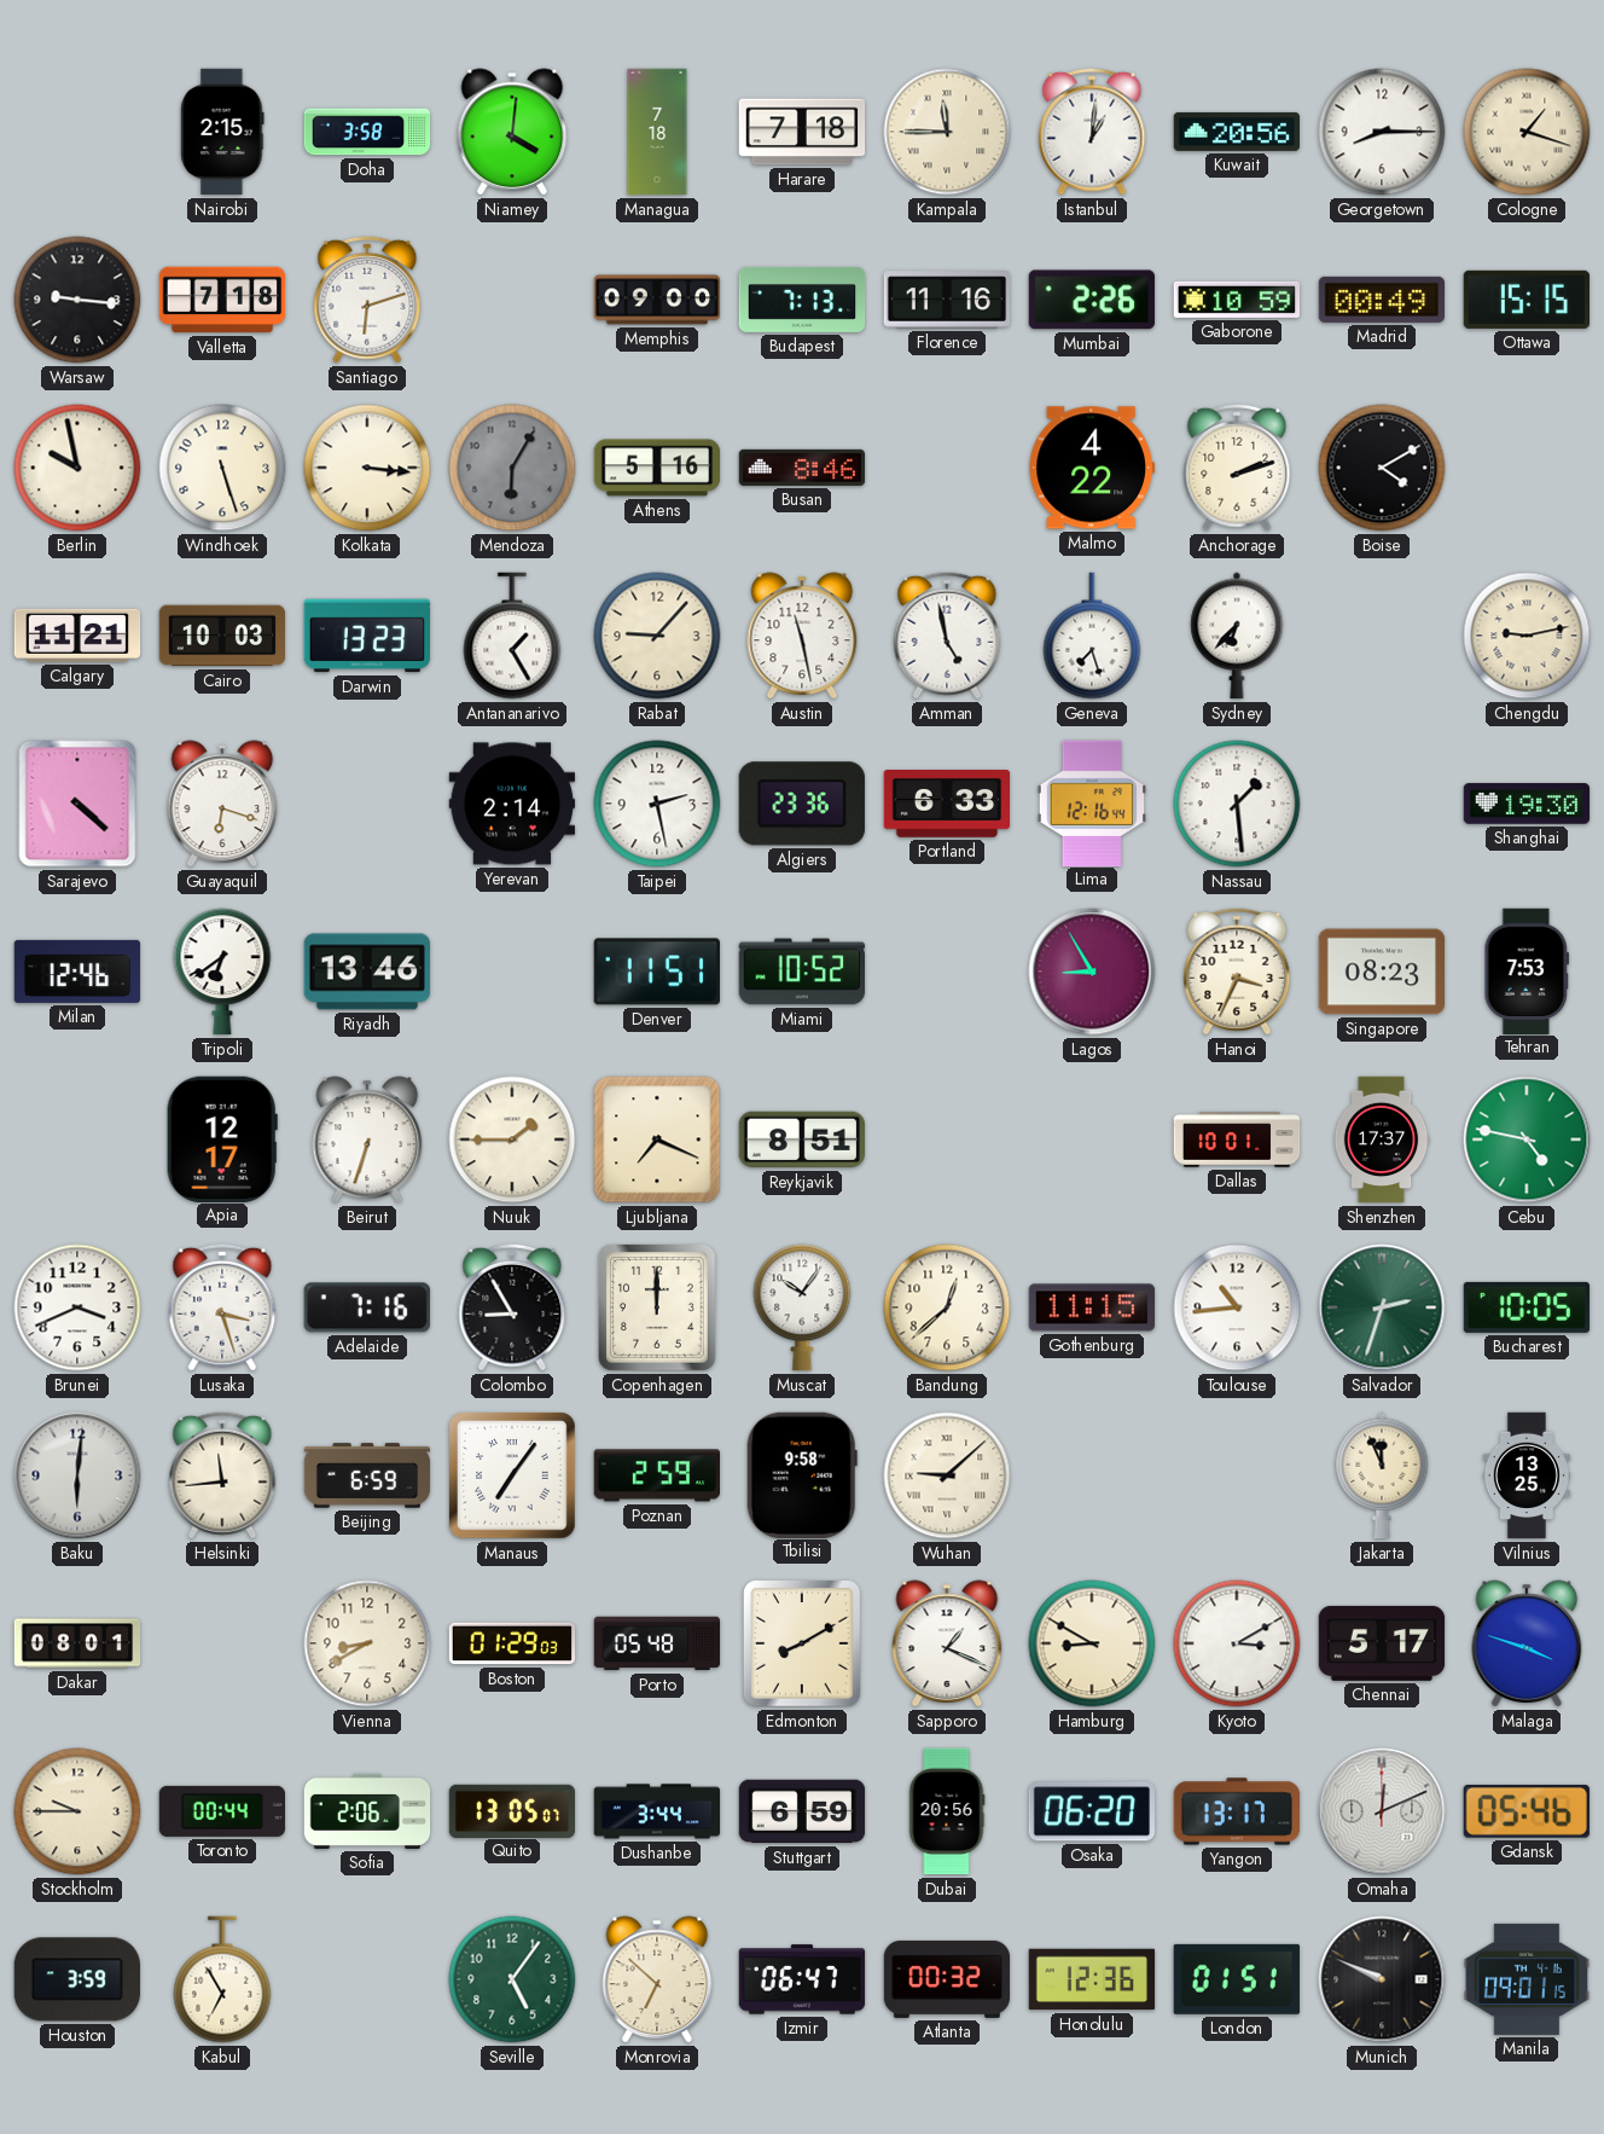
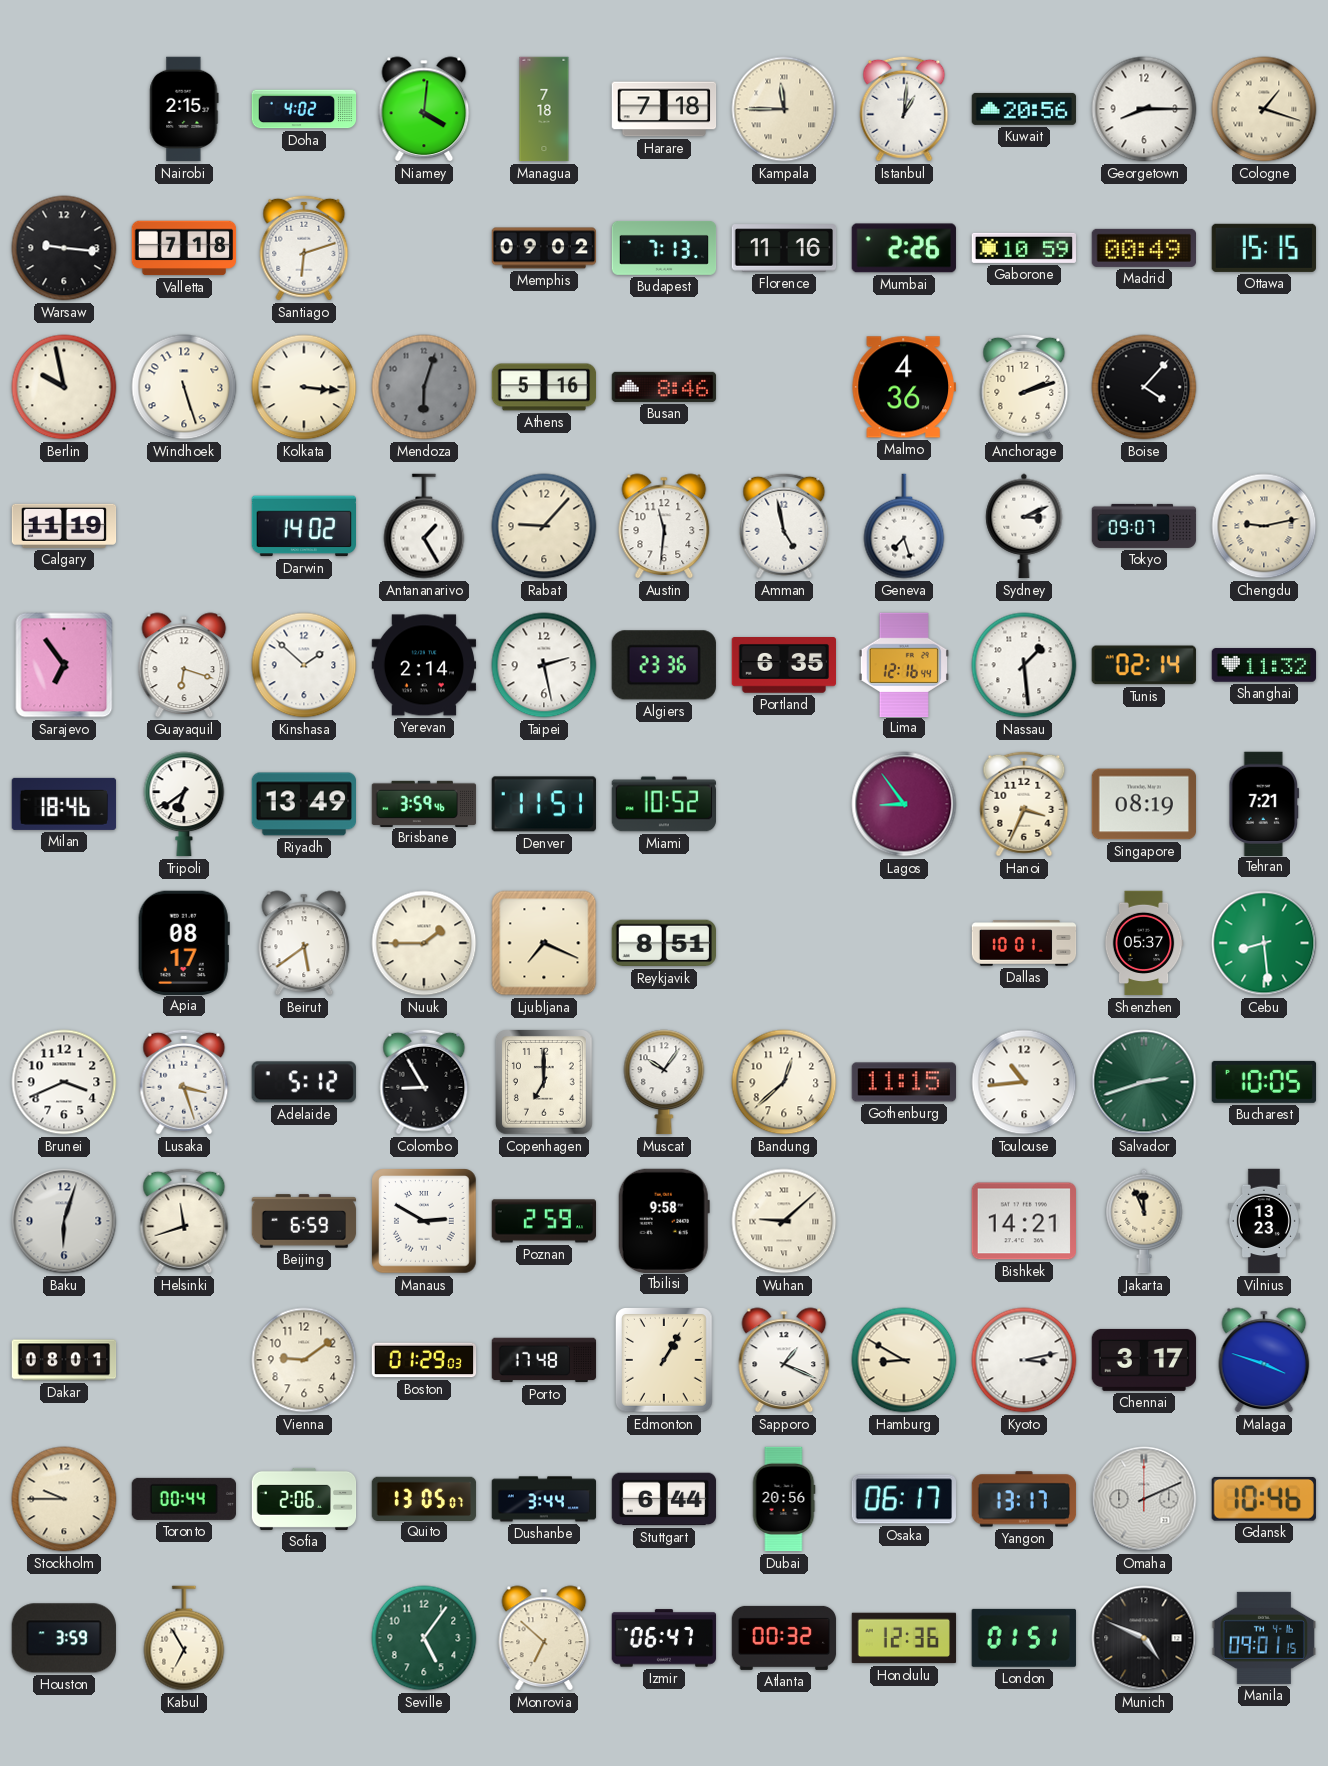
Doha: 3:58 -> 4:02
Memphis: 09:00 -> 09:02
Mendoza: 6:05 -> 6:03
Malmo: 4:22 -> 4:36
Boise: 4:10 -> 4:07
Calgary: 11:21 -> 11:19
Cairo: 10:03 -> none
Darwin: 13:23 -> 14:02
Austin: 11:28 -> 11:31
Sydney: 6:37 -> 3:11
Tokyo: none -> 09:07
Sarajevo: 4:22 -> 6:54
Kinshasa: none -> 1:52
Portland: 6:33 -> 6:35
Tunis: none -> 02:14
Shanghai: 19:30 -> 11:32
Milan: 12:46 -> 18:46
Riyadh: 13:46 -> 13:49
Brisbane: none -> 3:59
Lagos: 8:55 -> 8:54
Singapore: 08:23 -> 08:19
Tehran: 7:53 -> 7:21
Apia: 12:17 -> 08:17
Beirut: 6:33 -> 5:39
Shenzhen: 17:37 -> 05:37
Cebu: 4:47 -> 8:29
Adelaide: 7:16 -> 5:12
Copenhagen: 12:00 -> 7:00
Salvador: 2:33 -> 2:42
Baku: 6:01 -> 6:03
Helsinki: 11:44 -> 11:42
Manaus: 7:06 -> 2:50
Bishkek: none -> 14:21
Vilnius: 13:25 -> 13:23
Vienna: 8:40 -> 9:09
Porto: 05:48 -> 17:48
Edmonton: 8:10 -> 1:05
Kyoto: 3:10 -> 3:13
Chennai: 5:17 -> 3:17
Stuttgart: 6:59 -> 6:44
Osaka: 06:20 -> 06:17
Omaha: 12:11 -> 2:11
Gdansk: 05:46 -> 10:46
Munich: 9:49 -> 4:49
